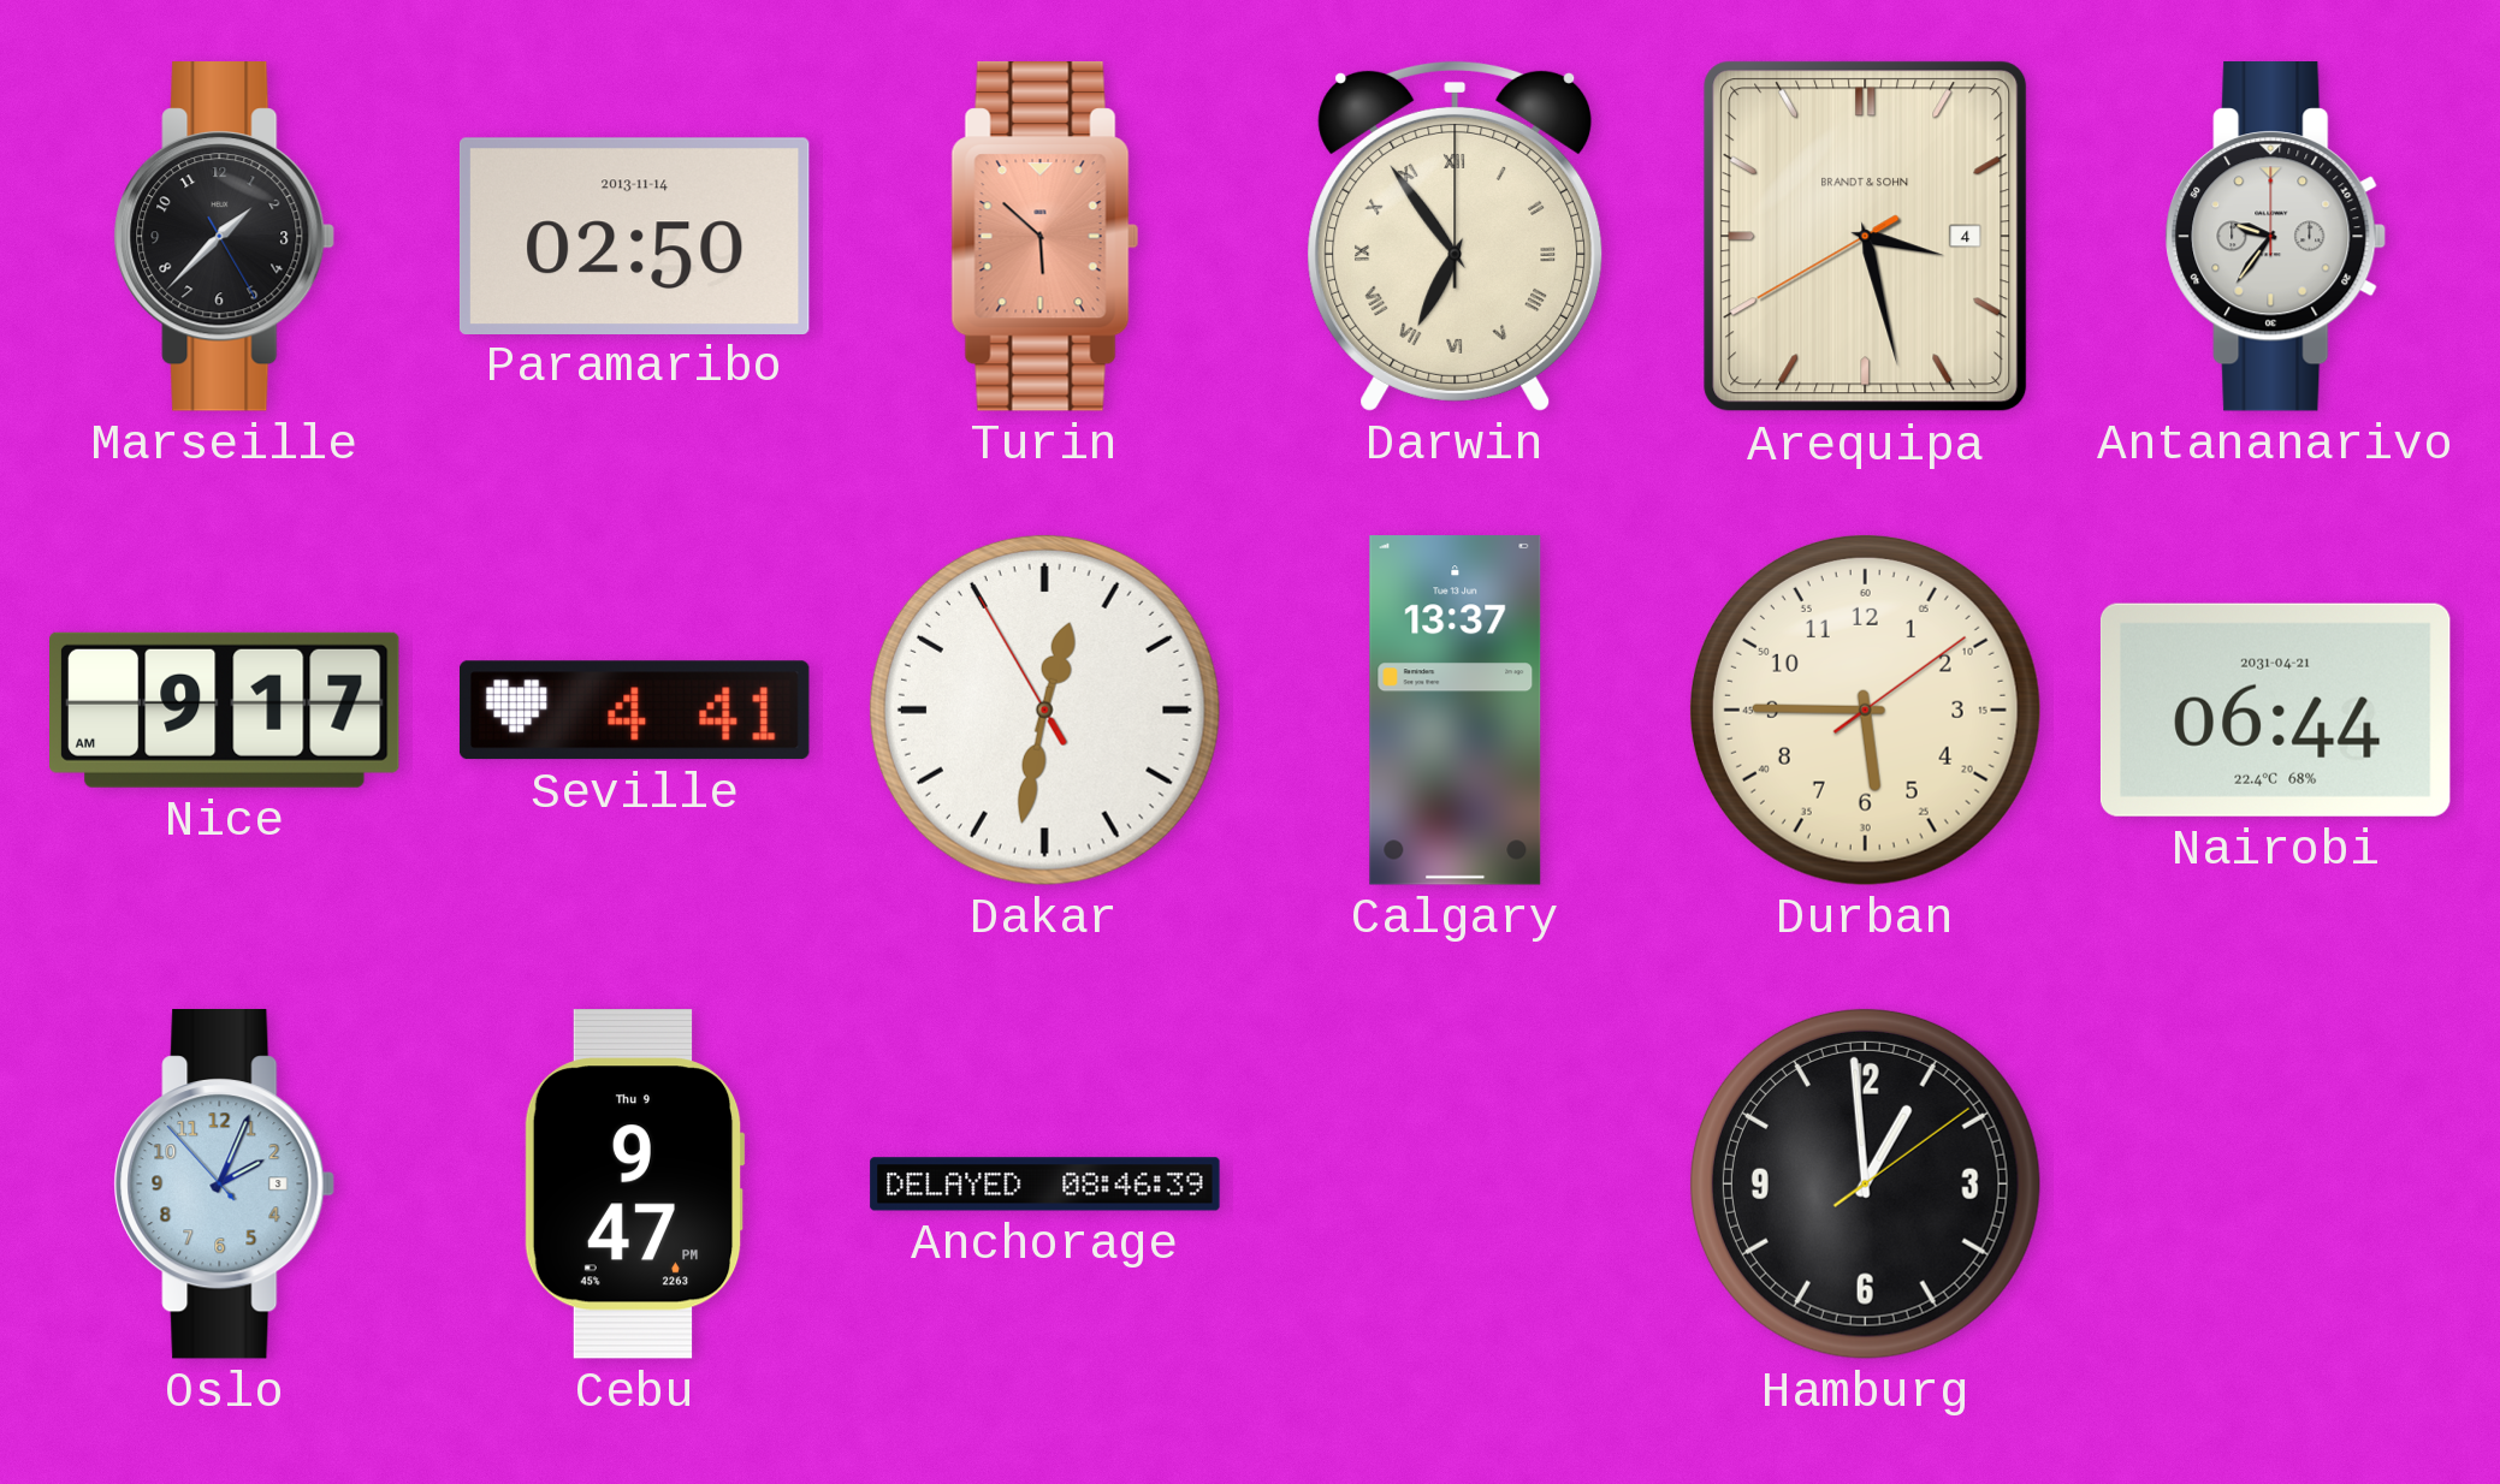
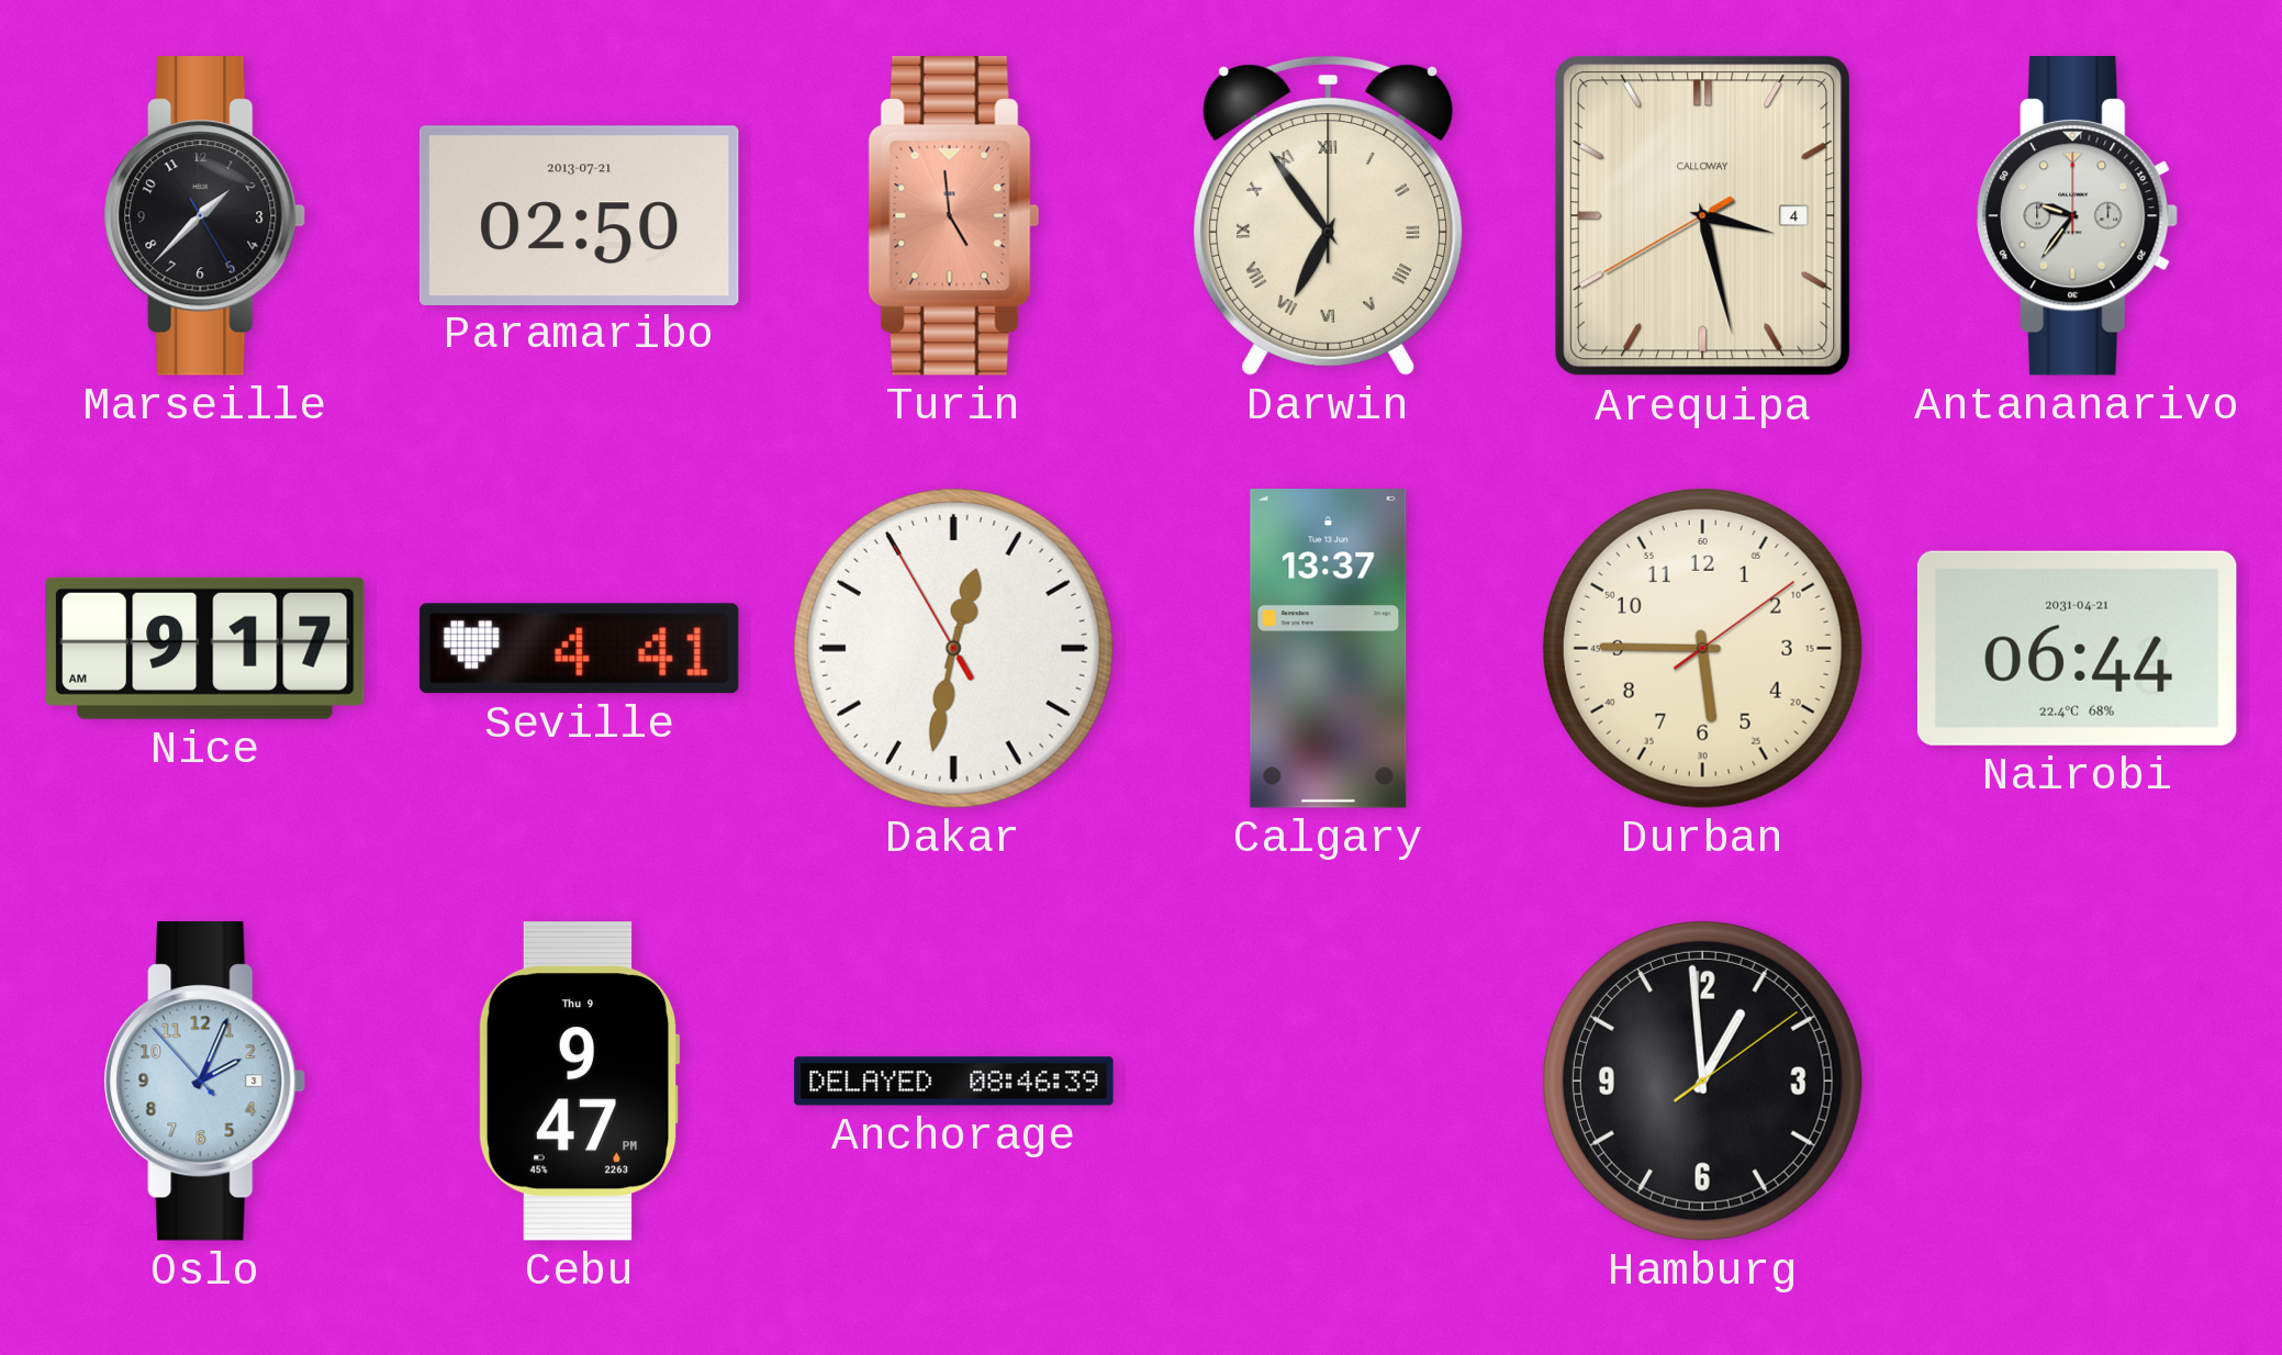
Paramaribo date: 2013-11-14 -> 2013-07-21
Turin: 5:52 -> 4:59
Arequipa brand: BRANDT & SOHN -> CALLOWAY
